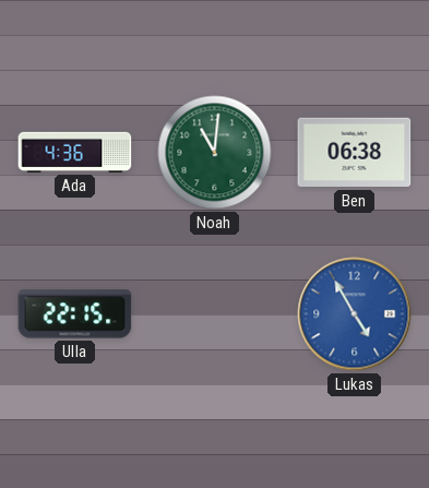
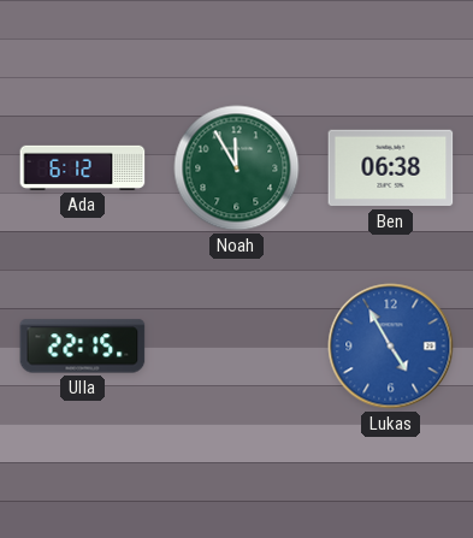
Ada: 4:36 -> 6:12
Noah: 11:01 -> 11:55
